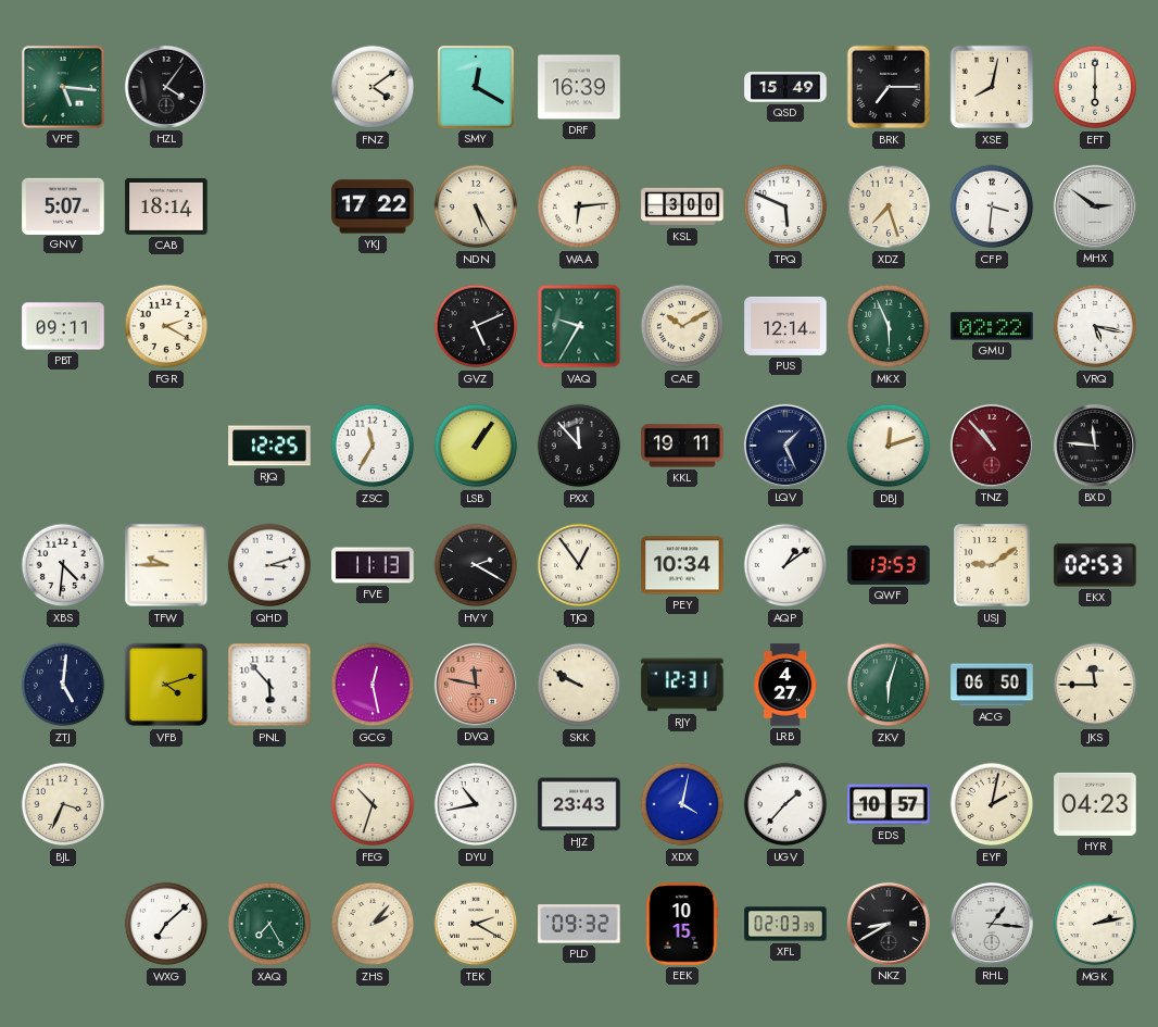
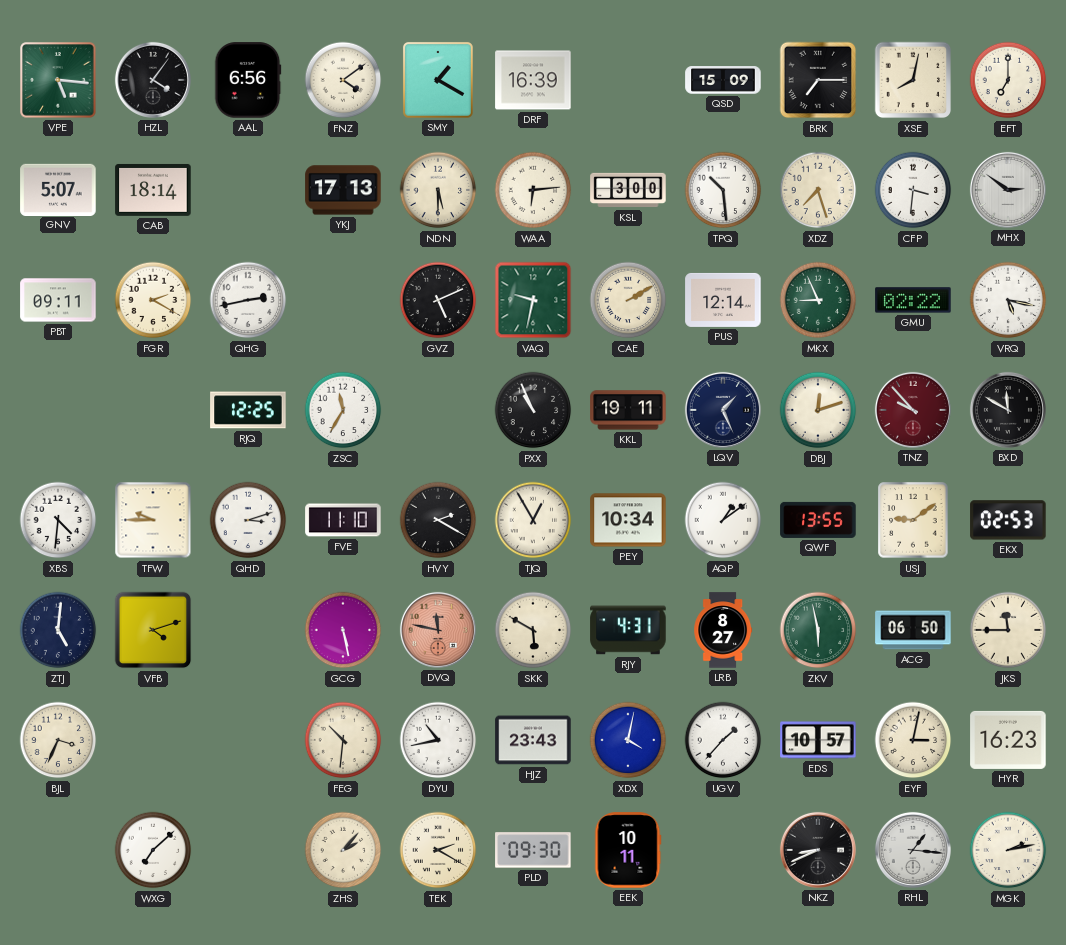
AAL: none -> 6:56
SMY: 12:20 -> 1:20
QSD: 15:49 -> 15:09
EFT: 6:00 -> 7:00
YKJ: 17:22 -> 17:13
NDN: 5:25 -> 5:30
TPQ: 5:49 -> 10:29
QHG: none -> 2:43
VAQ: 9:35 -> 9:32
CAE: 10:10 -> 2:10
MKX: 5:56 -> 8:56
LSB: 1:06 -> none
PXX: 11:53 -> 10:56
TNZ: 10:53 -> 9:53
BXD: 11:46 -> 11:50
FVE: 11:13 -> 11:10
TJQ: 12:54 -> 12:55
QWF: 13:53 -> 13:55
PNL: 5:53 -> none
GCG: 12:28 -> 5:28
SKK: 9:50 -> 5:50
RJY: 12:31 -> 4:31
LRB: 4:27 -> 8:27
ZKV: 6:03 -> 5:58
FEG: 10:33 -> 10:31
EYF: 2:02 -> 3:02
HYR: 04:23 -> 16:23
XAQ: 7:25 -> none
PLD: 09:32 -> 09:30
EEK: 10:15 -> 10:11
XFL: 02:03 -> none
NKZ: 8:40 -> 8:41
